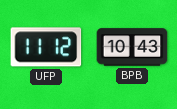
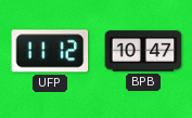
BPB: 10:43 -> 10:47
